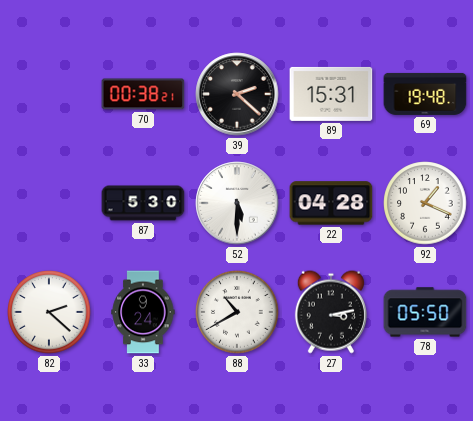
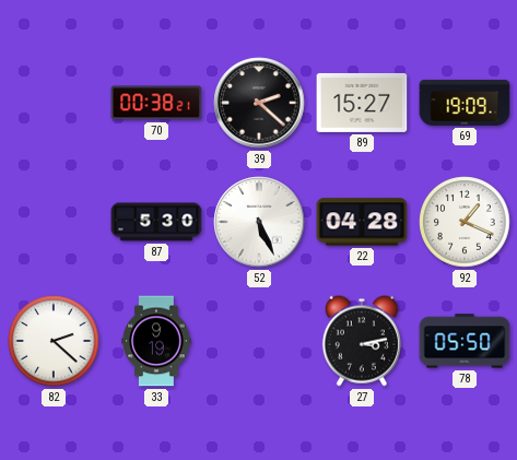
89: 15:31 -> 15:27
69: 19:48 -> 19:09
52: 5:30 -> 5:26
33: 9:24 -> 9:19
88: 10:40 -> none
